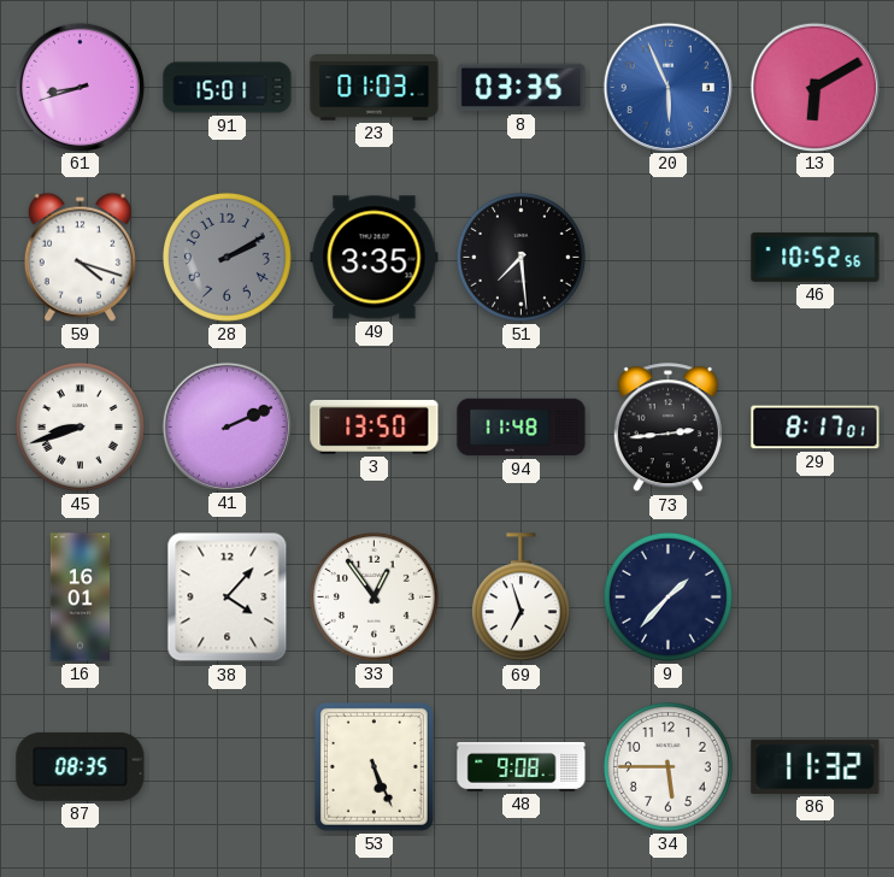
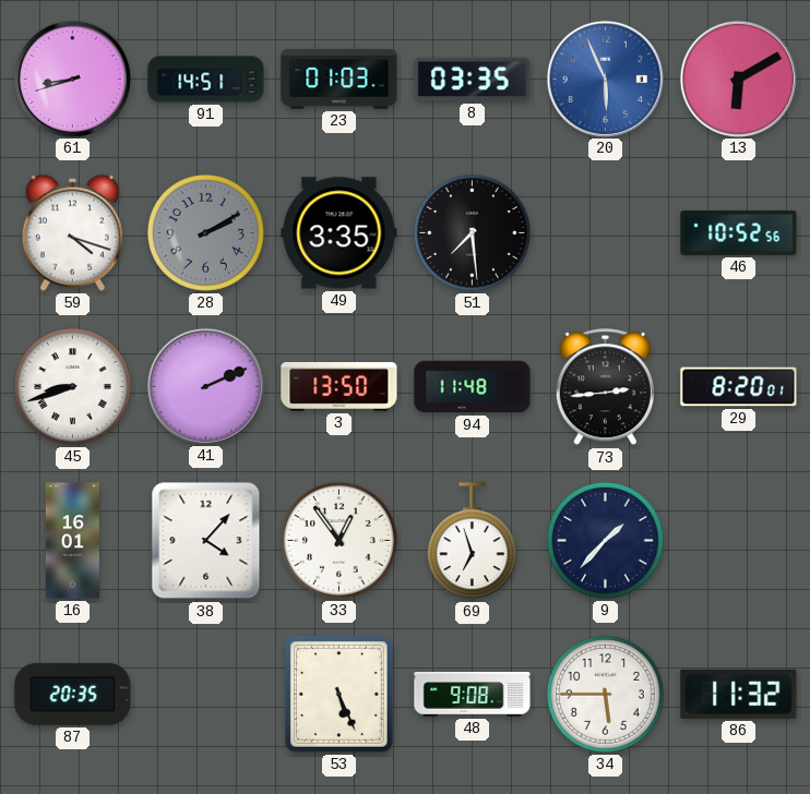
91: 15:01 -> 14:51
29: 8:17 -> 8:20
87: 08:35 -> 20:35
